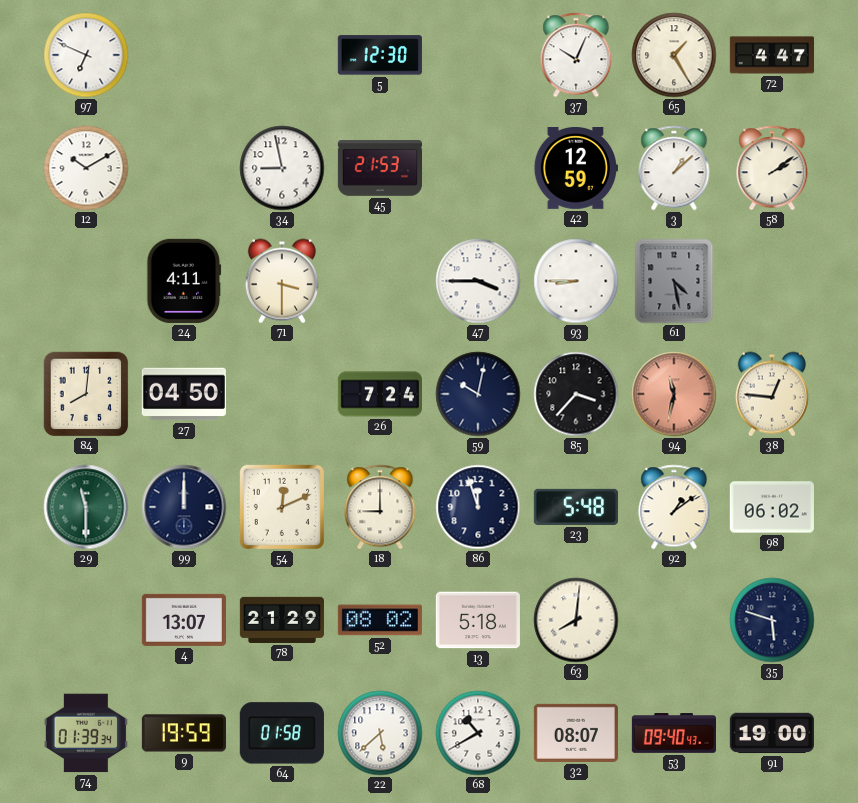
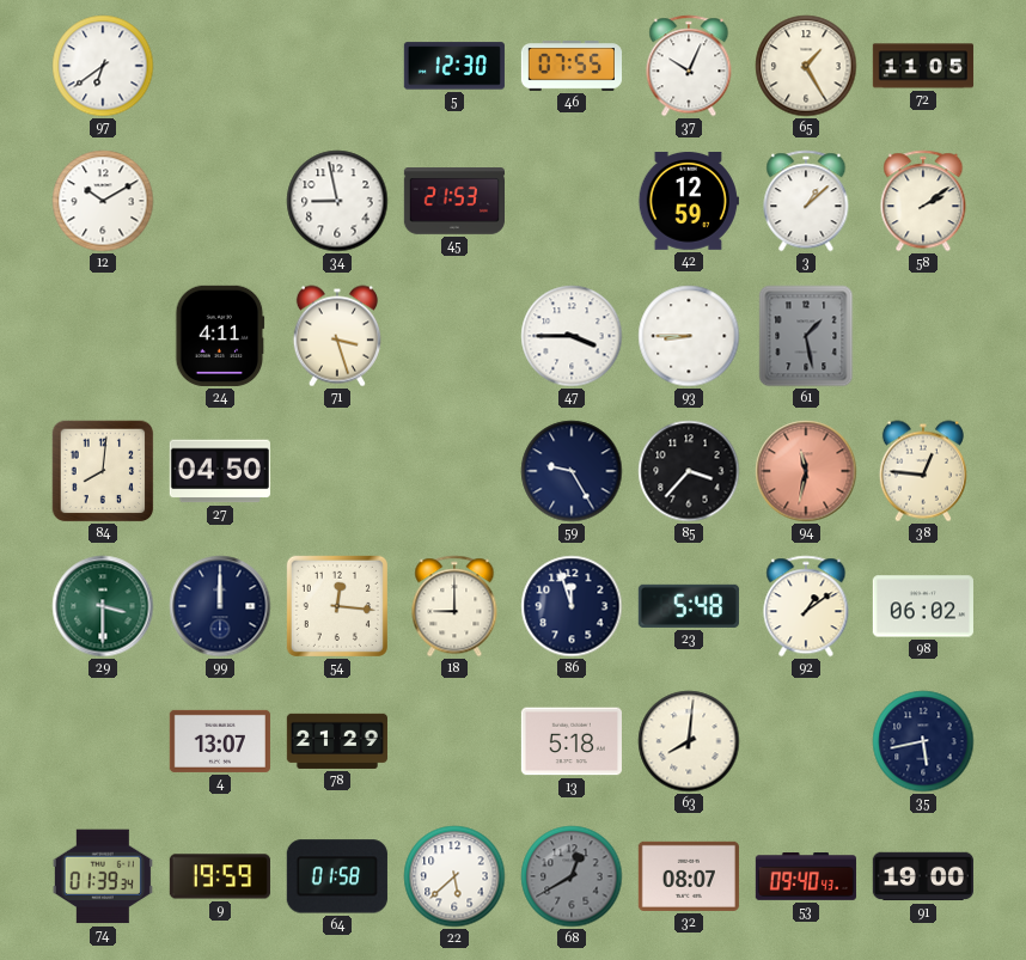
97: 6:49 -> 6:39
46: none -> 07:55
72: 4:47 -> 11:05
71: 3:30 -> 3:27
61: 4:28 -> 1:28
26: 7:24 -> none
59: 10:02 -> 9:25
29: 11:30 -> 3:30
54: 12:11 -> 12:16
52: 08:02 -> none
35: 5:48 -> 5:43
68: 10:40 -> 12:40
68 dial: white -> grey
